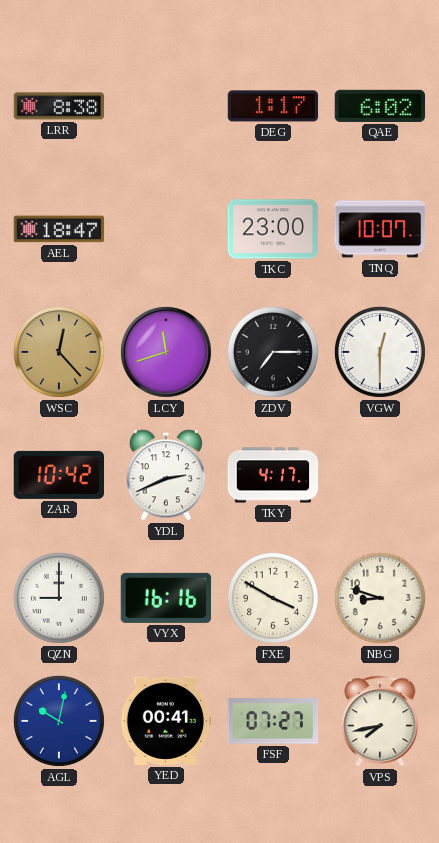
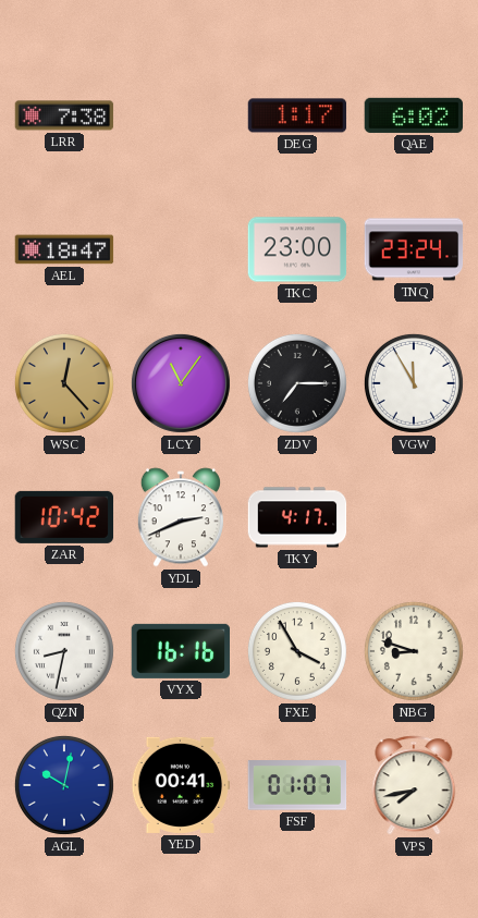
LRR: 8:38 -> 7:38
TNQ: 10:07 -> 23:24
LCY: 11:42 -> 11:06
VGW: 12:30 -> 11:55
QZN: 9:00 -> 8:32
FXE: 3:50 -> 3:55
FSF: 07:27 -> 01:07
